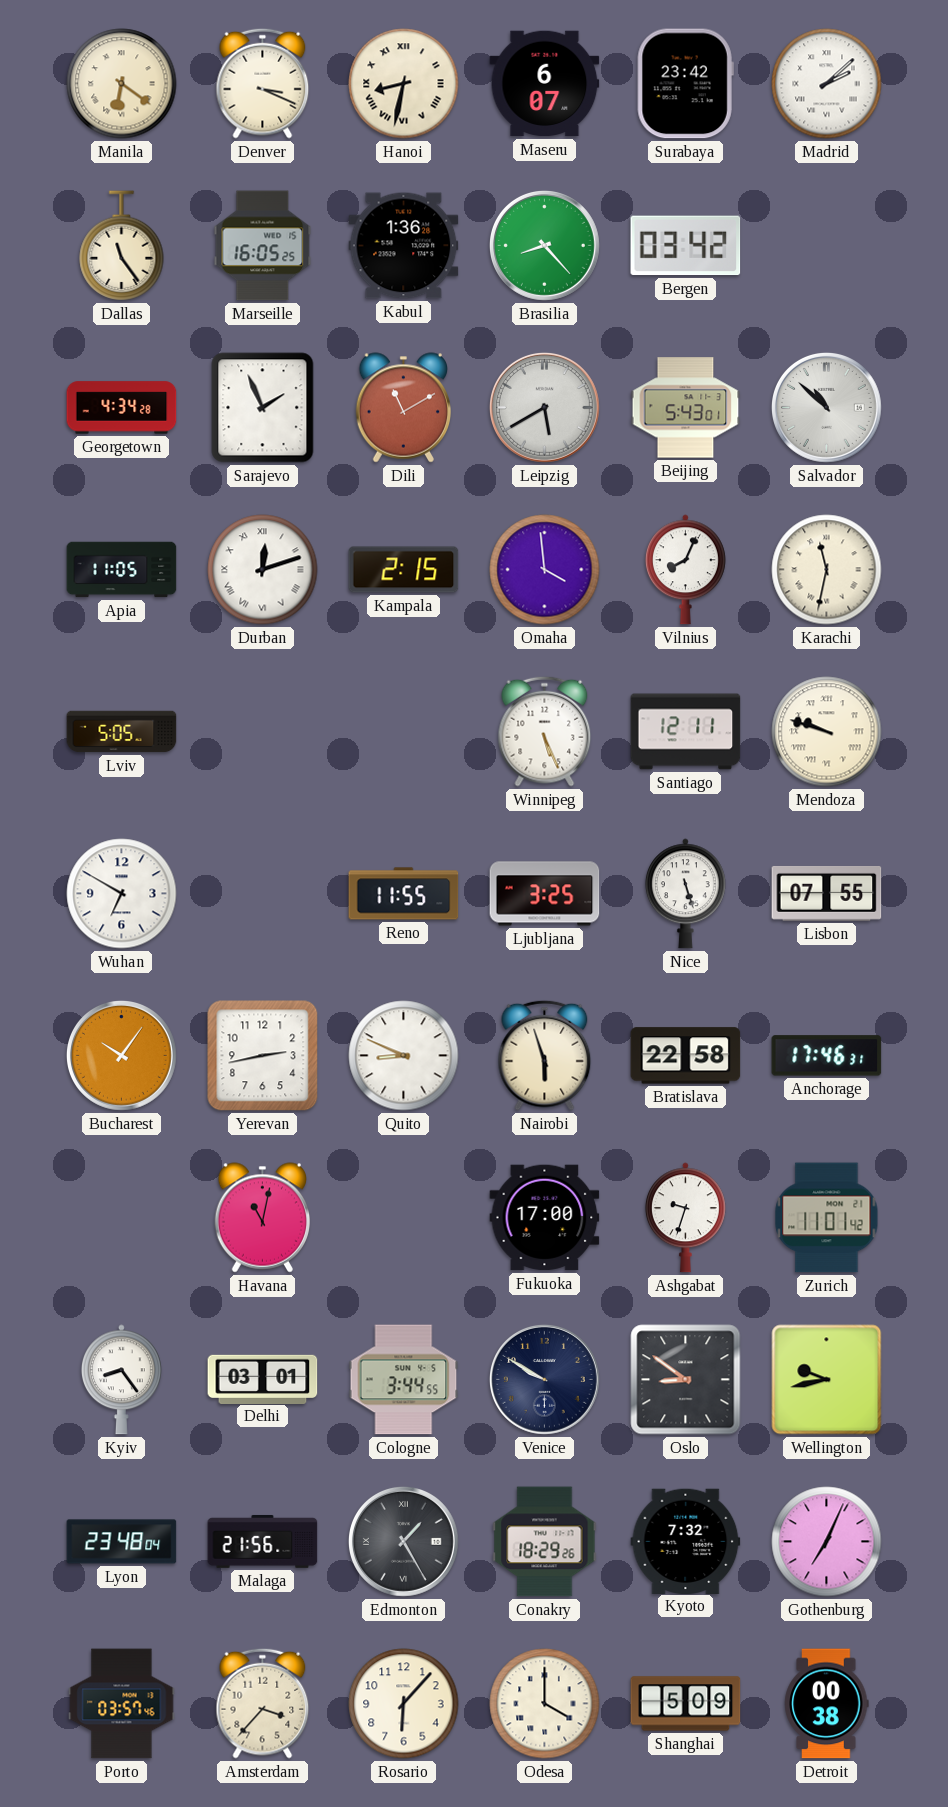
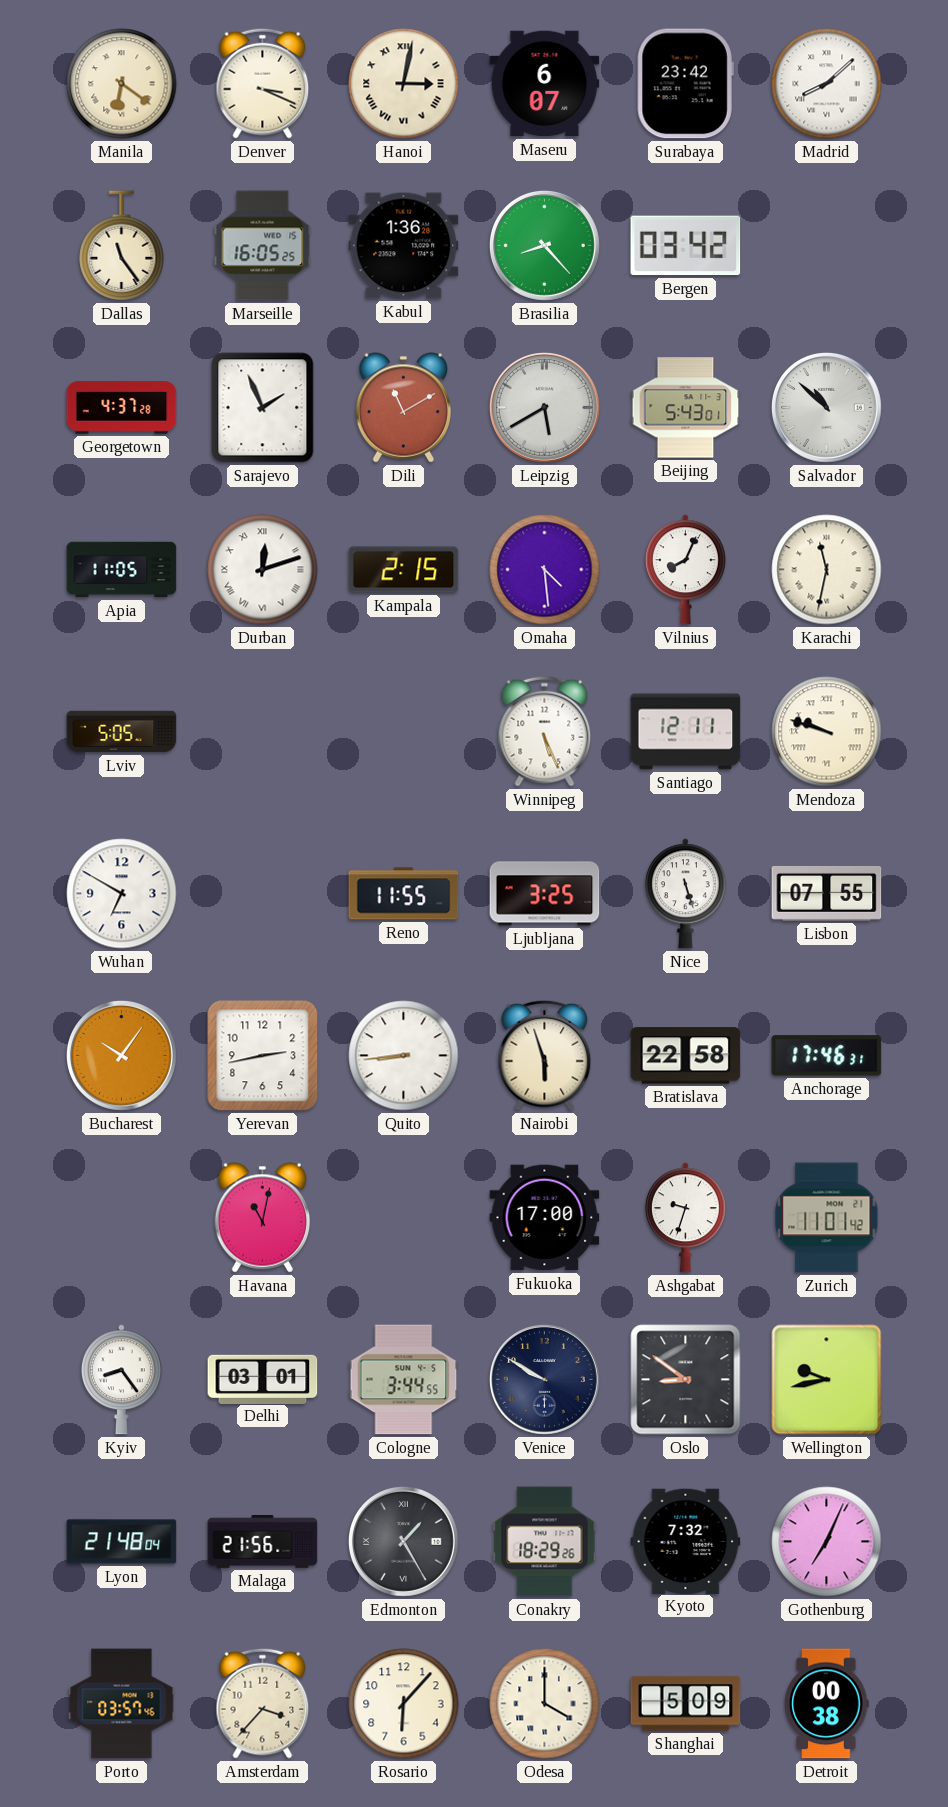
Hanoi: 8:32 -> 3:02
Madrid: 2:08 -> 8:08
Georgetown: 4:34 -> 4:37
Omaha: 3:59 -> 4:29
Quito: 8:49 -> 8:44
Lyon: 23:48 -> 21:48
